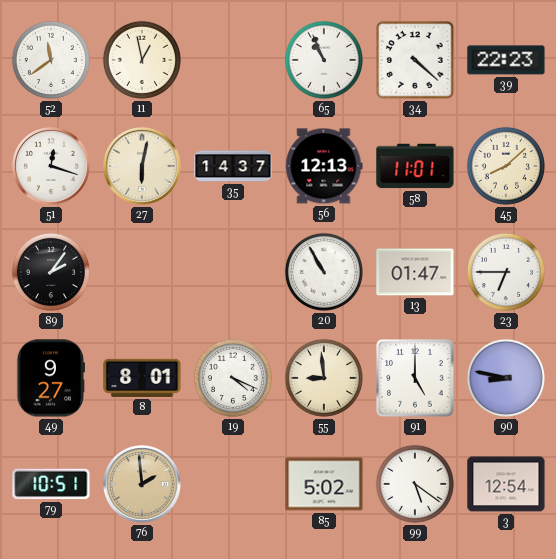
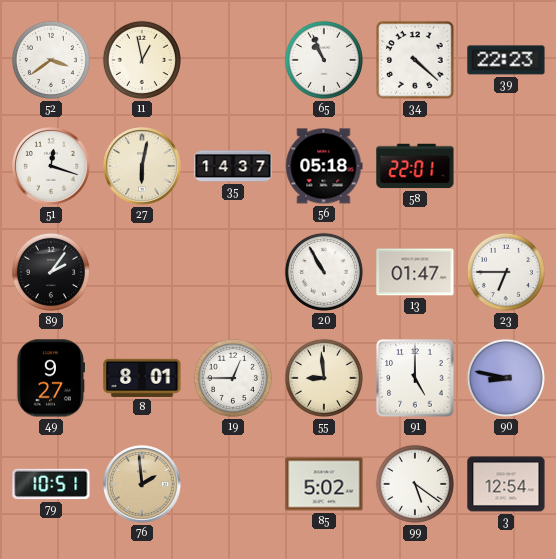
52: 11:39 -> 3:39
56: 12:13 -> 05:18
58: 11:01 -> 22:01
45: 8:08 -> none
19: 4:19 -> 12:45
